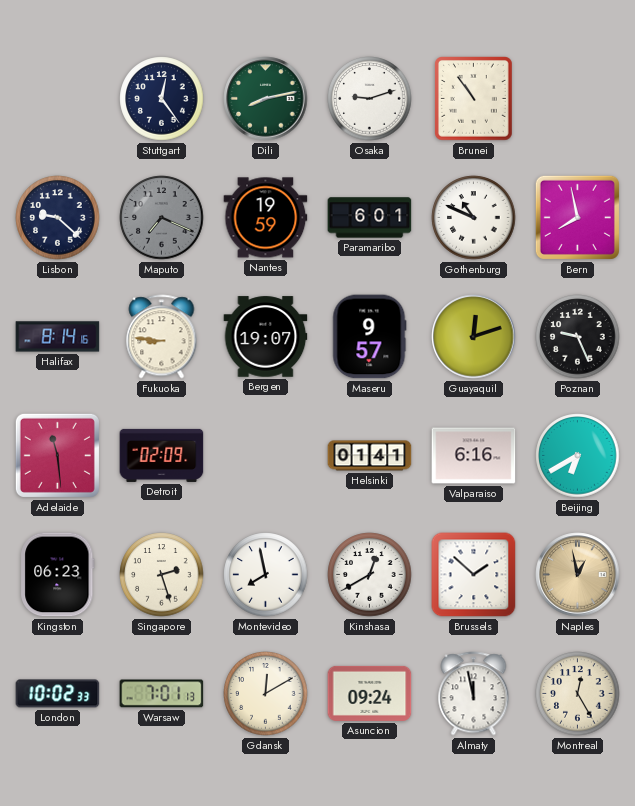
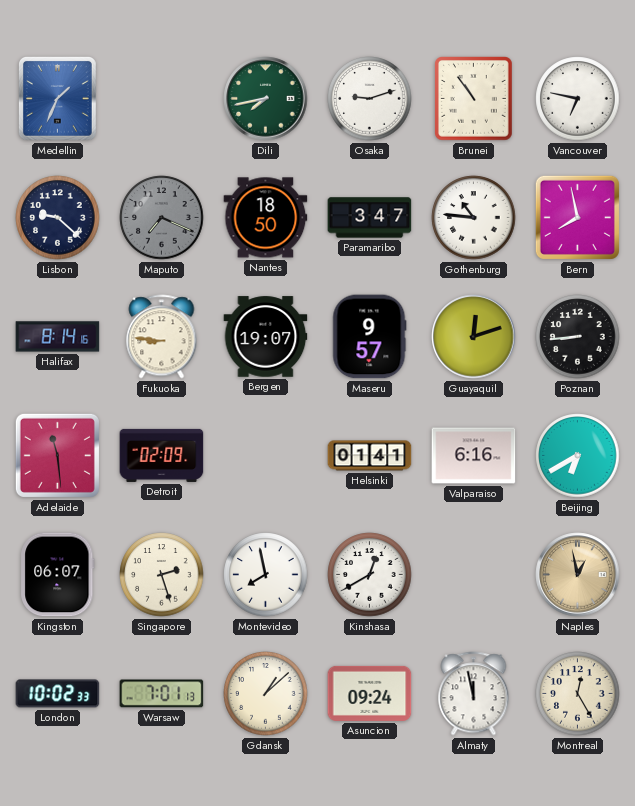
Medellin: none -> 1:34
Stuttgart: 12:24 -> none
Dili: 8:13 -> 7:43
Vancouver: none -> 6:47
Nantes: 19:59 -> 18:50
Paramaribo: 6:01 -> 3:47
Gothenburg: 10:49 -> 10:46
Poznan: 9:26 -> 8:44
Kingston: 06:23 -> 06:07
Brussels: 1:52 -> none
Gdansk: 12:10 -> 1:08
